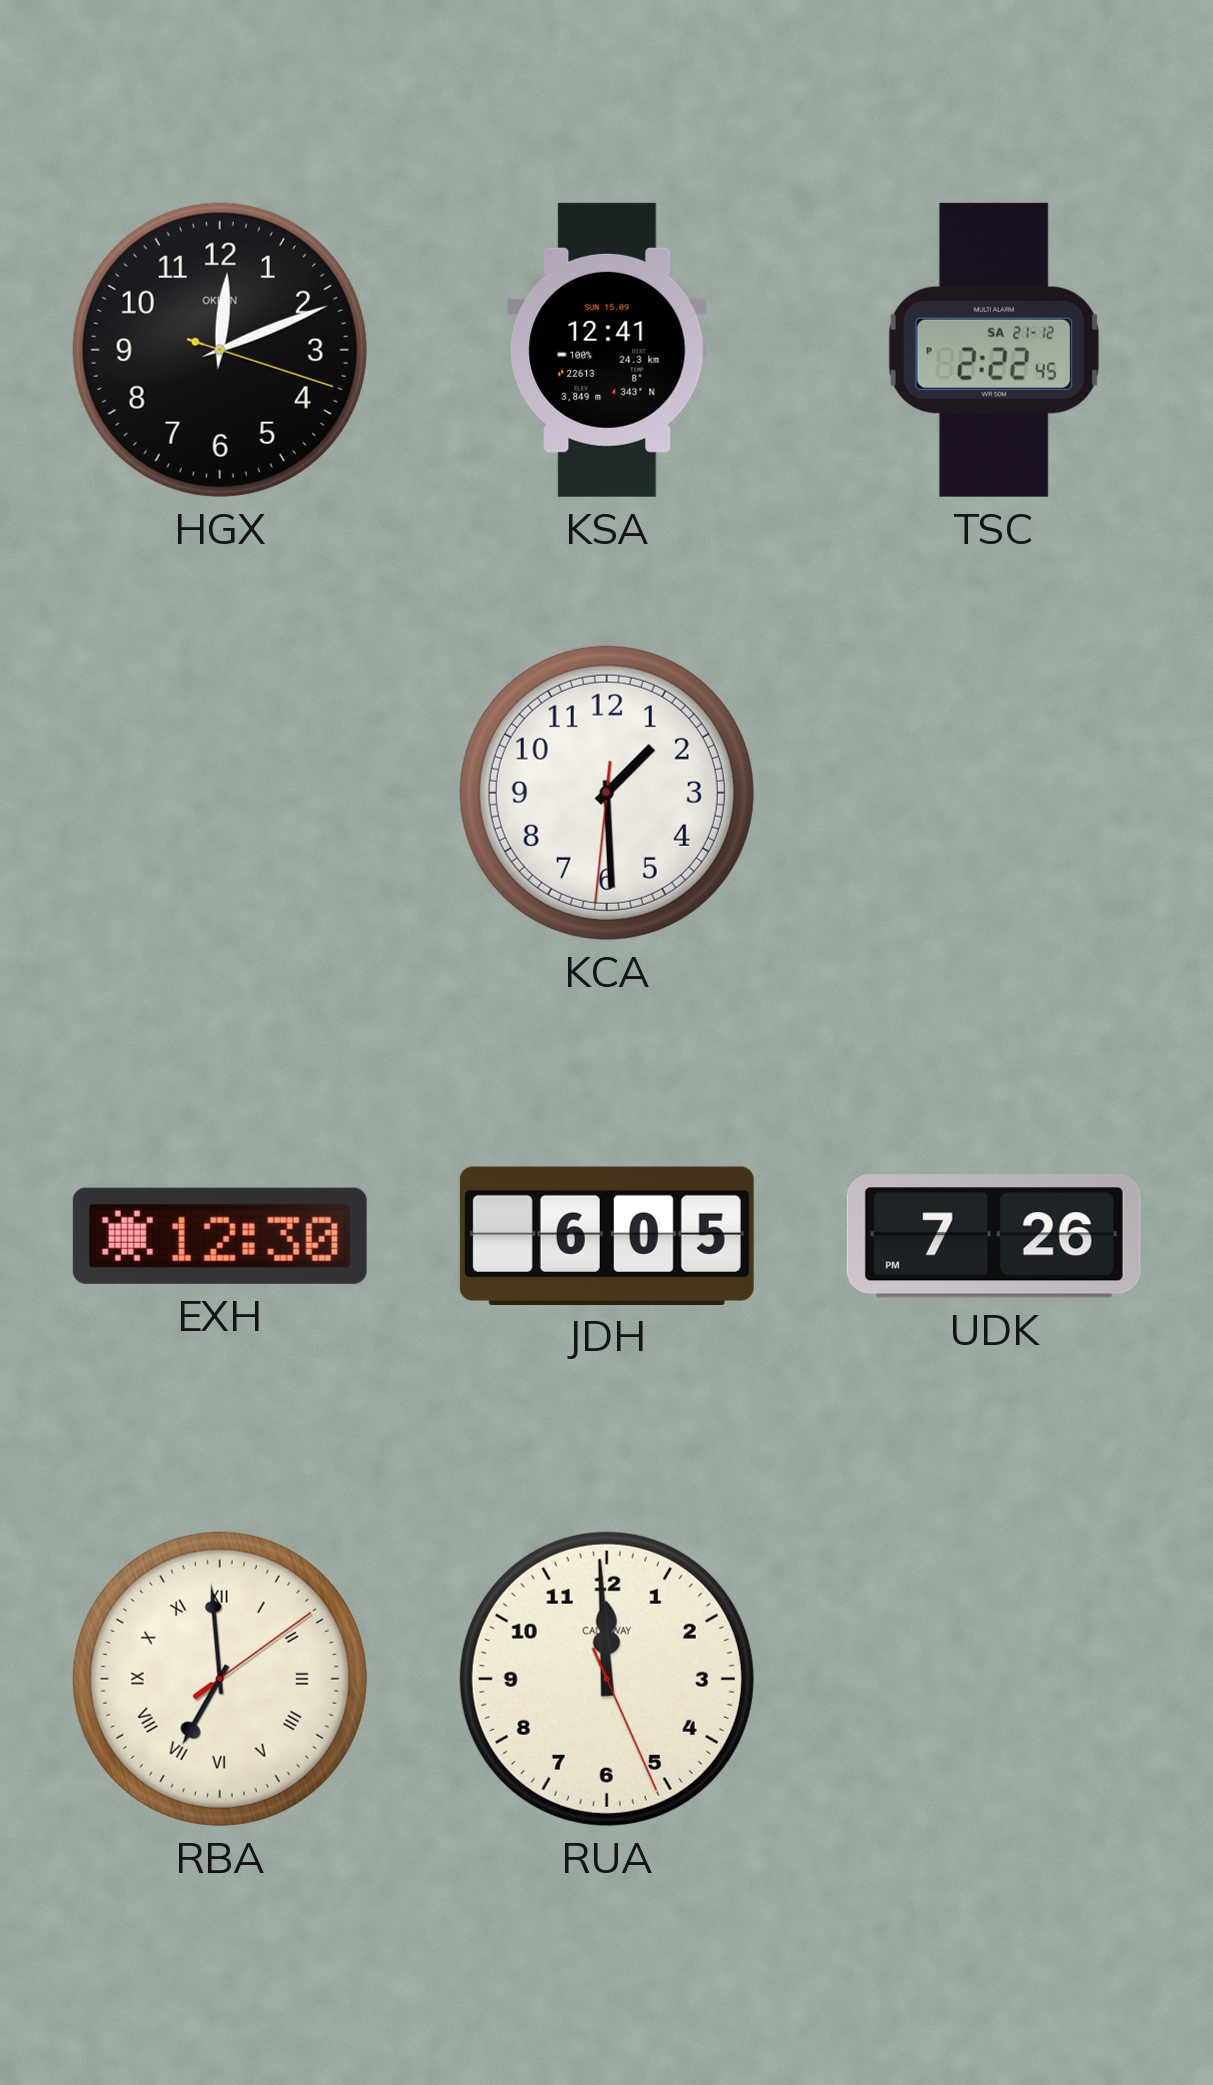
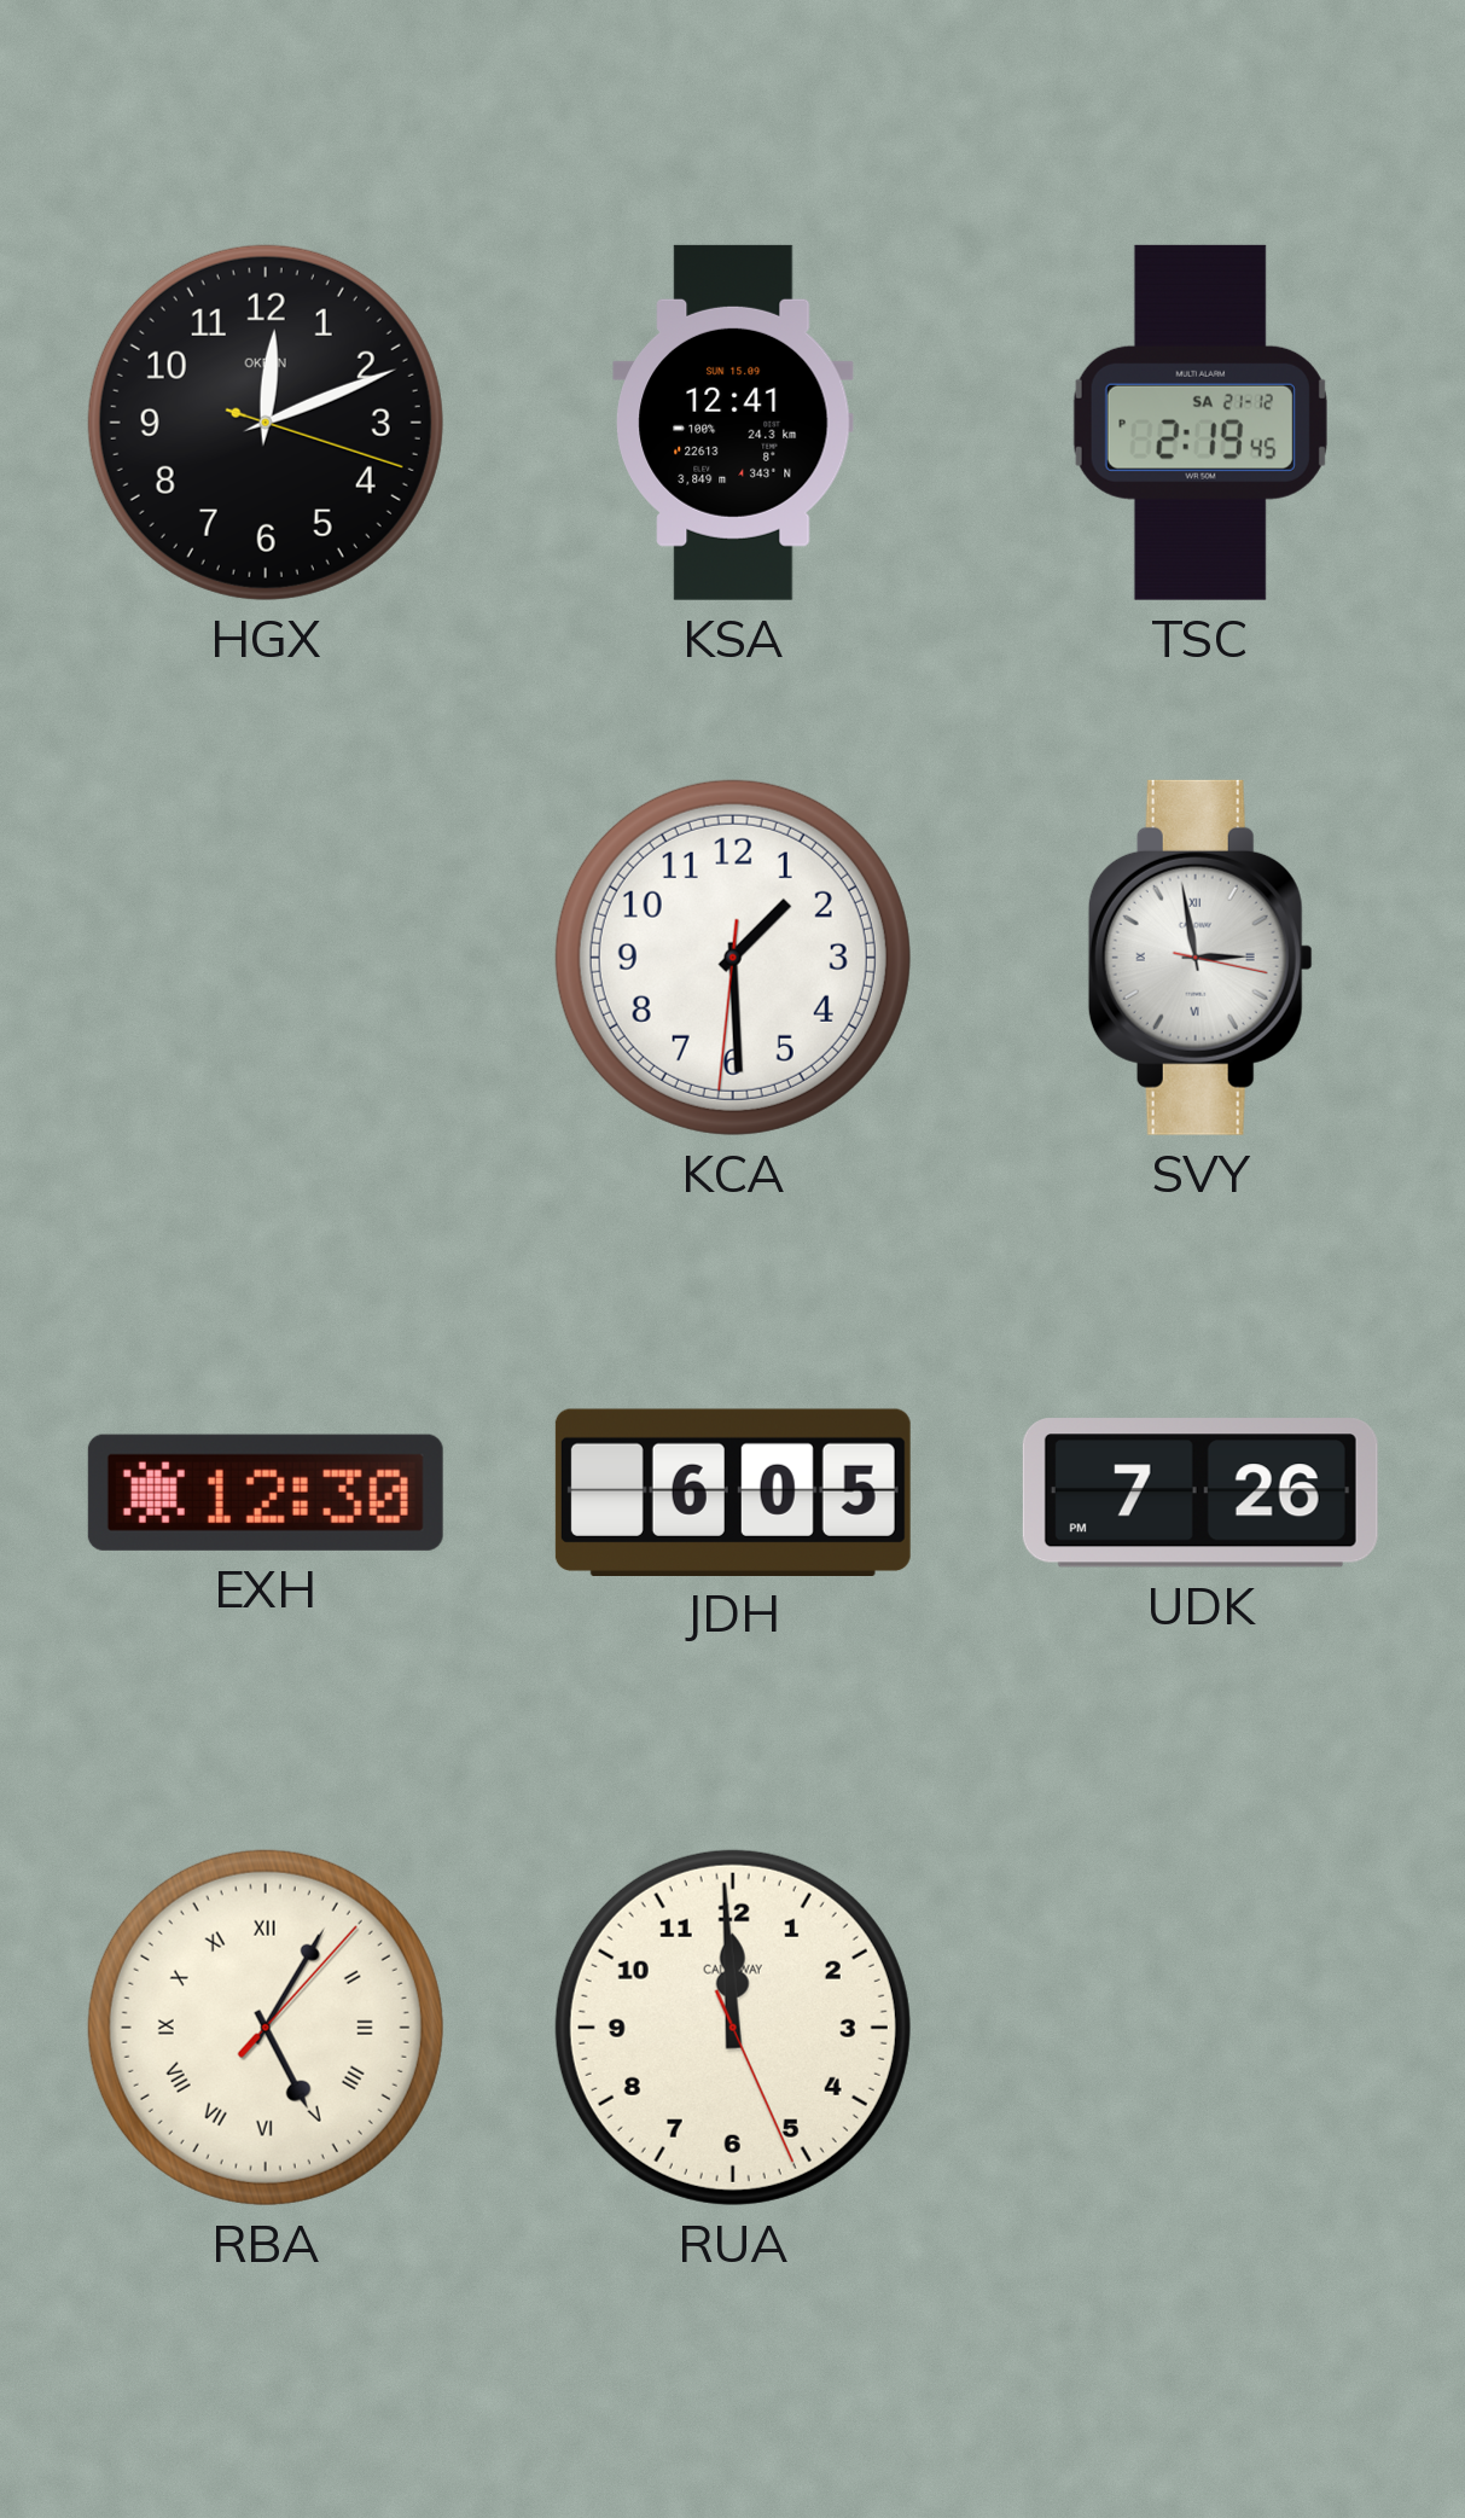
TSC: 2:22 -> 2:19
SVY: none -> 2:58
RBA: 6:59 -> 5:05
